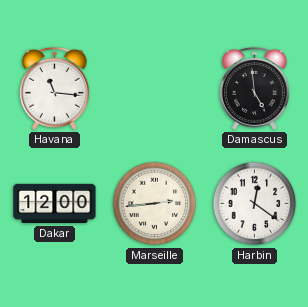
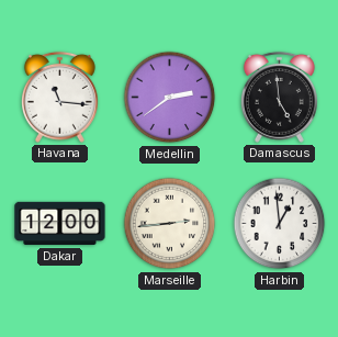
Medellin: none -> 2:39
Harbin: 12:21 -> 12:59
